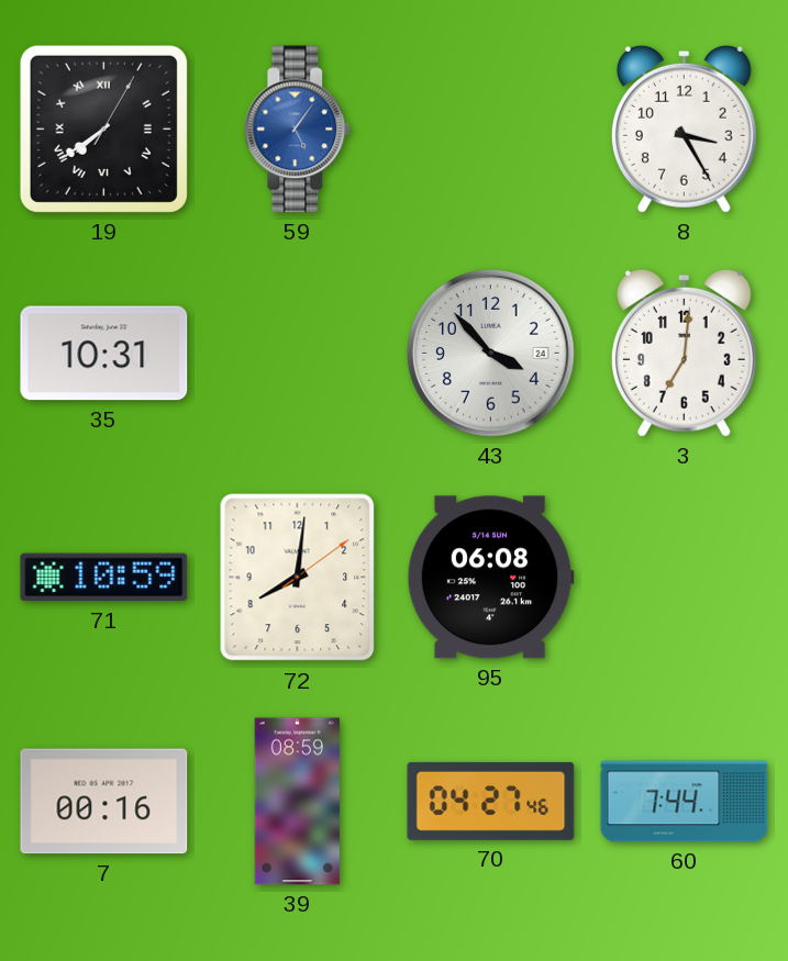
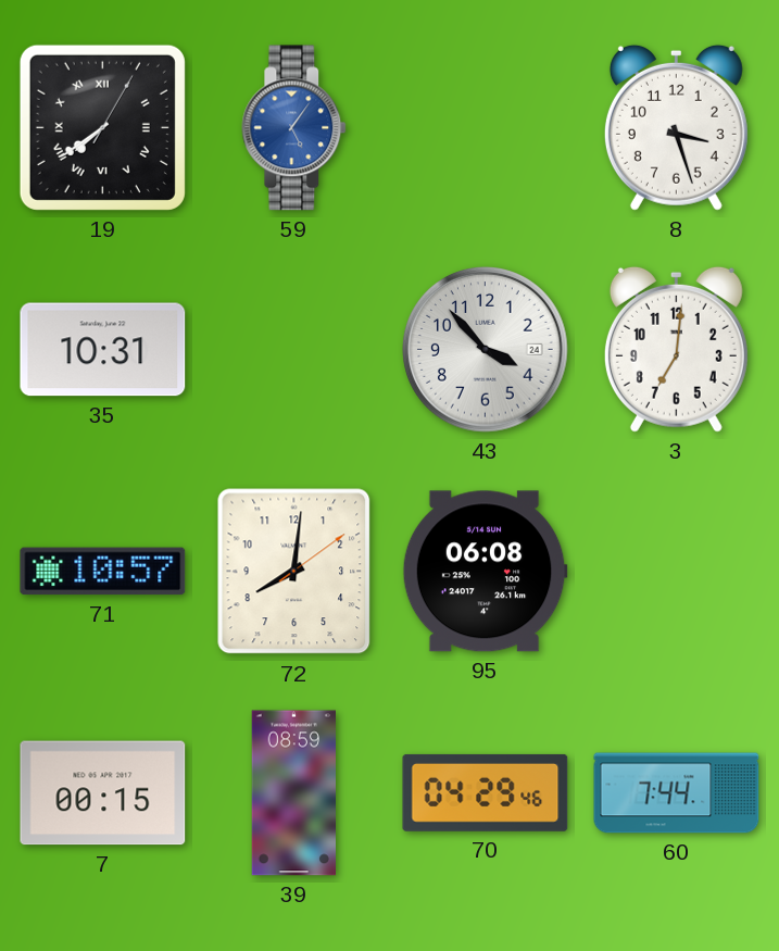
8: 3:25 -> 3:27
71: 10:59 -> 10:57
7: 00:16 -> 00:15
70: 04:27 -> 04:29
